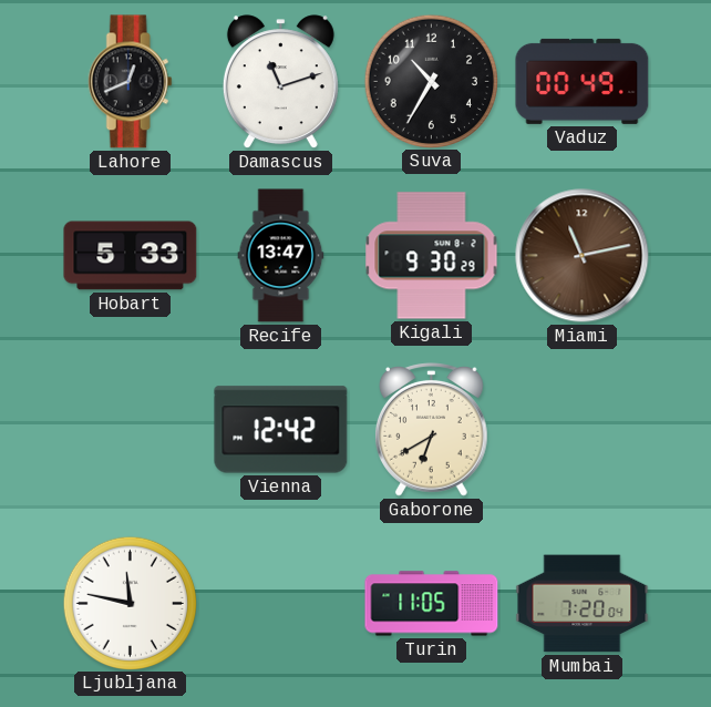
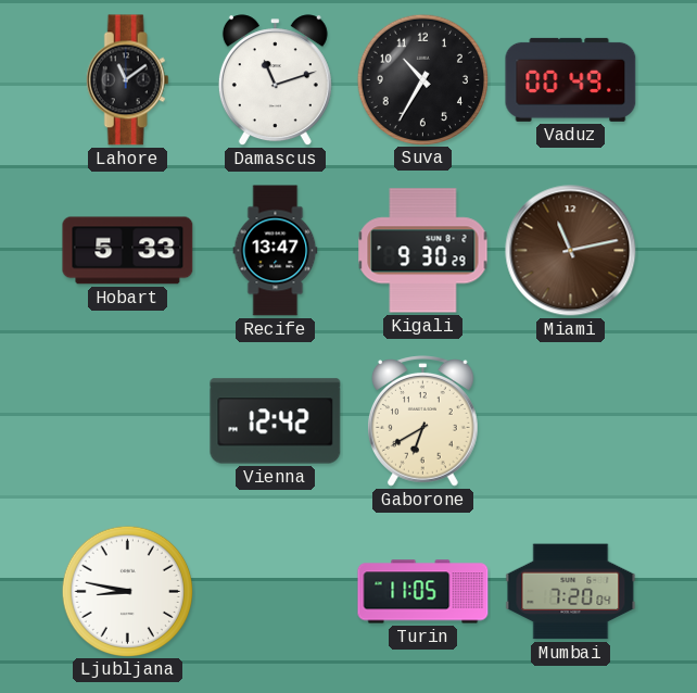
Lahore: 12:41 -> 11:09
Ljubljana: 11:47 -> 8:47
